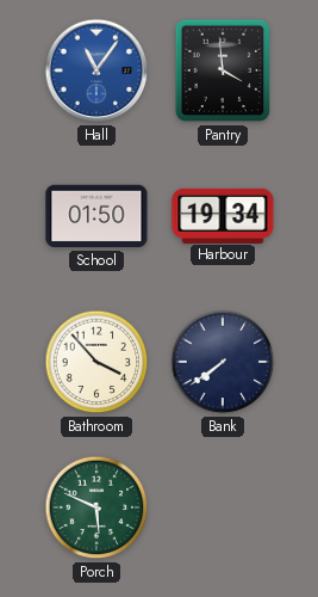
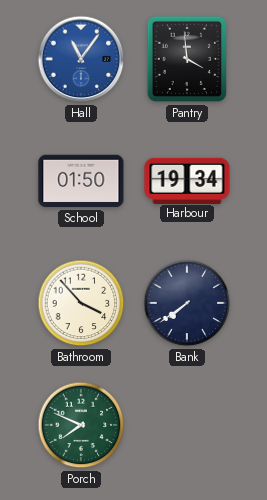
Porch: 5:49 -> 7:49
